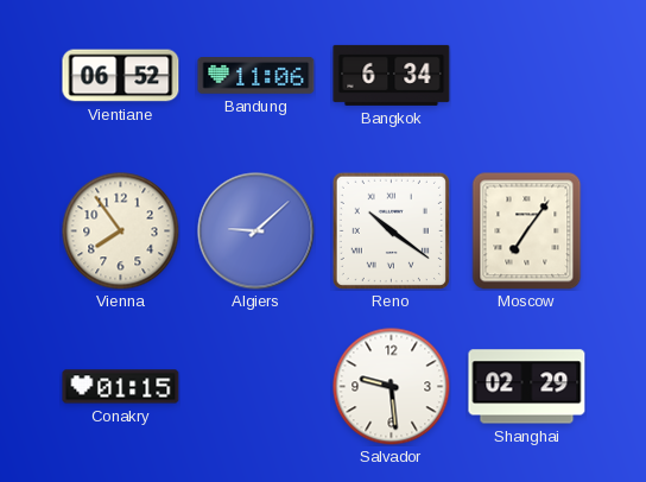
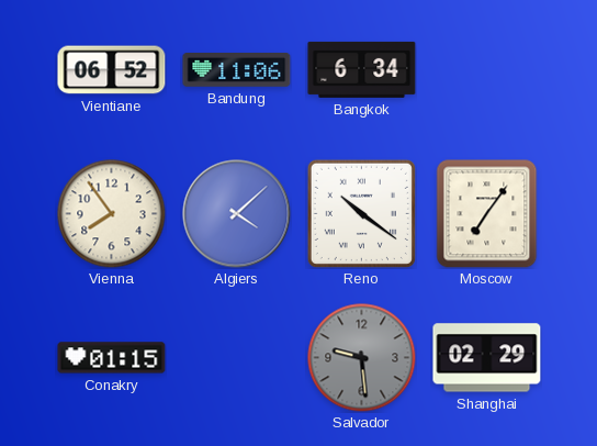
Algiers: 9:08 -> 4:08
Salvador dial: white -> grey
